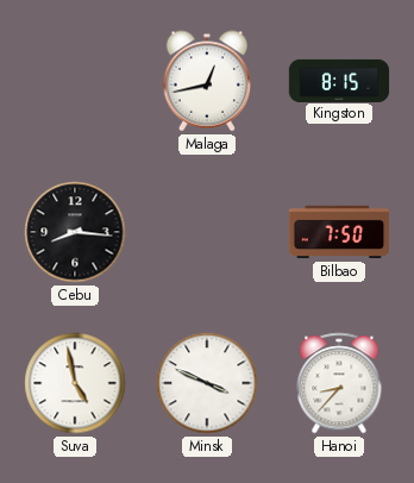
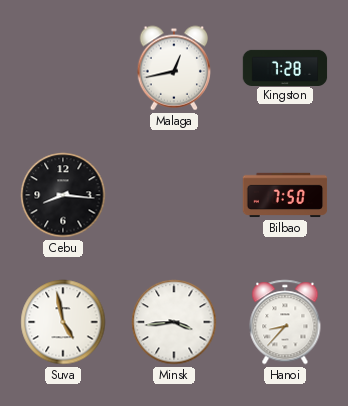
Kingston: 8:15 -> 7:28
Minsk: 3:49 -> 3:44
